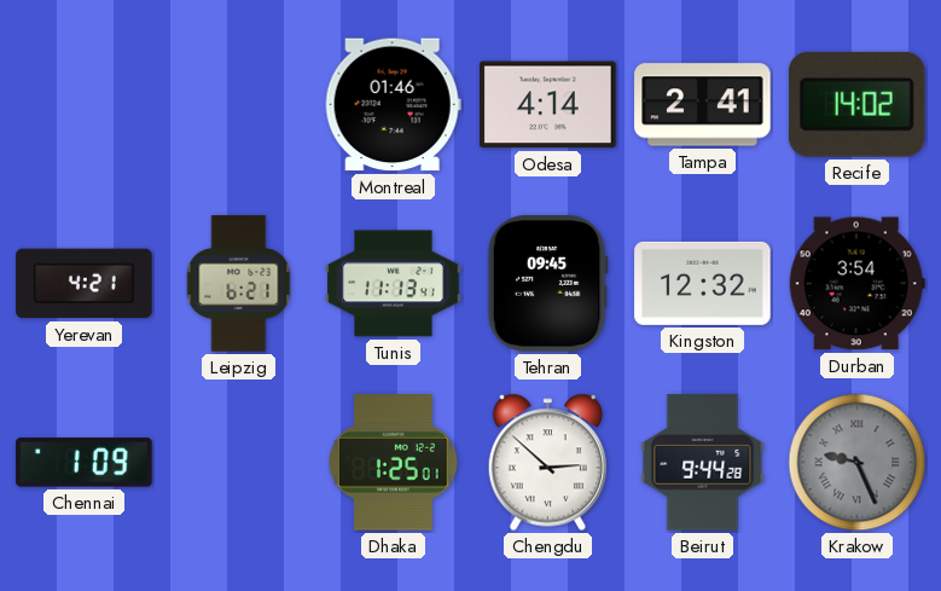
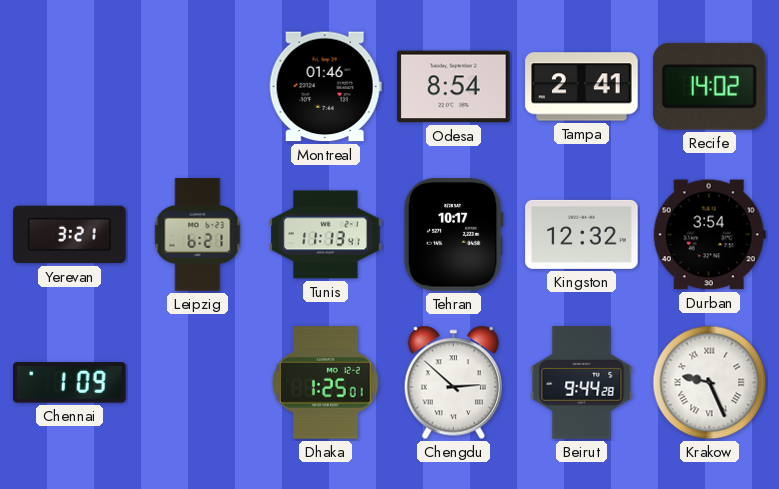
Odesa: 4:14 -> 8:54
Yerevan: 4:21 -> 3:21
Tehran: 09:45 -> 10:17
Krakow dial: grey -> white
